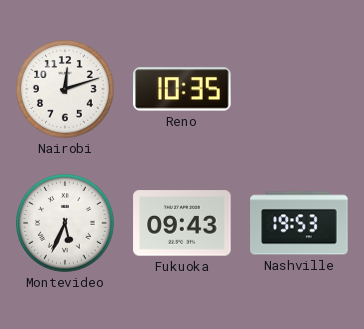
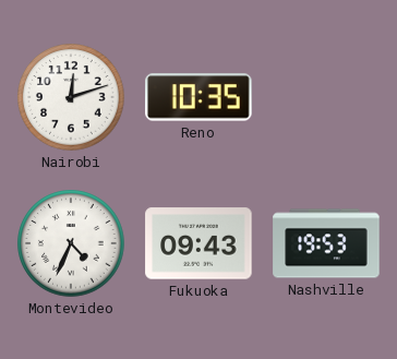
Montevideo: 5:34 -> 4:34
